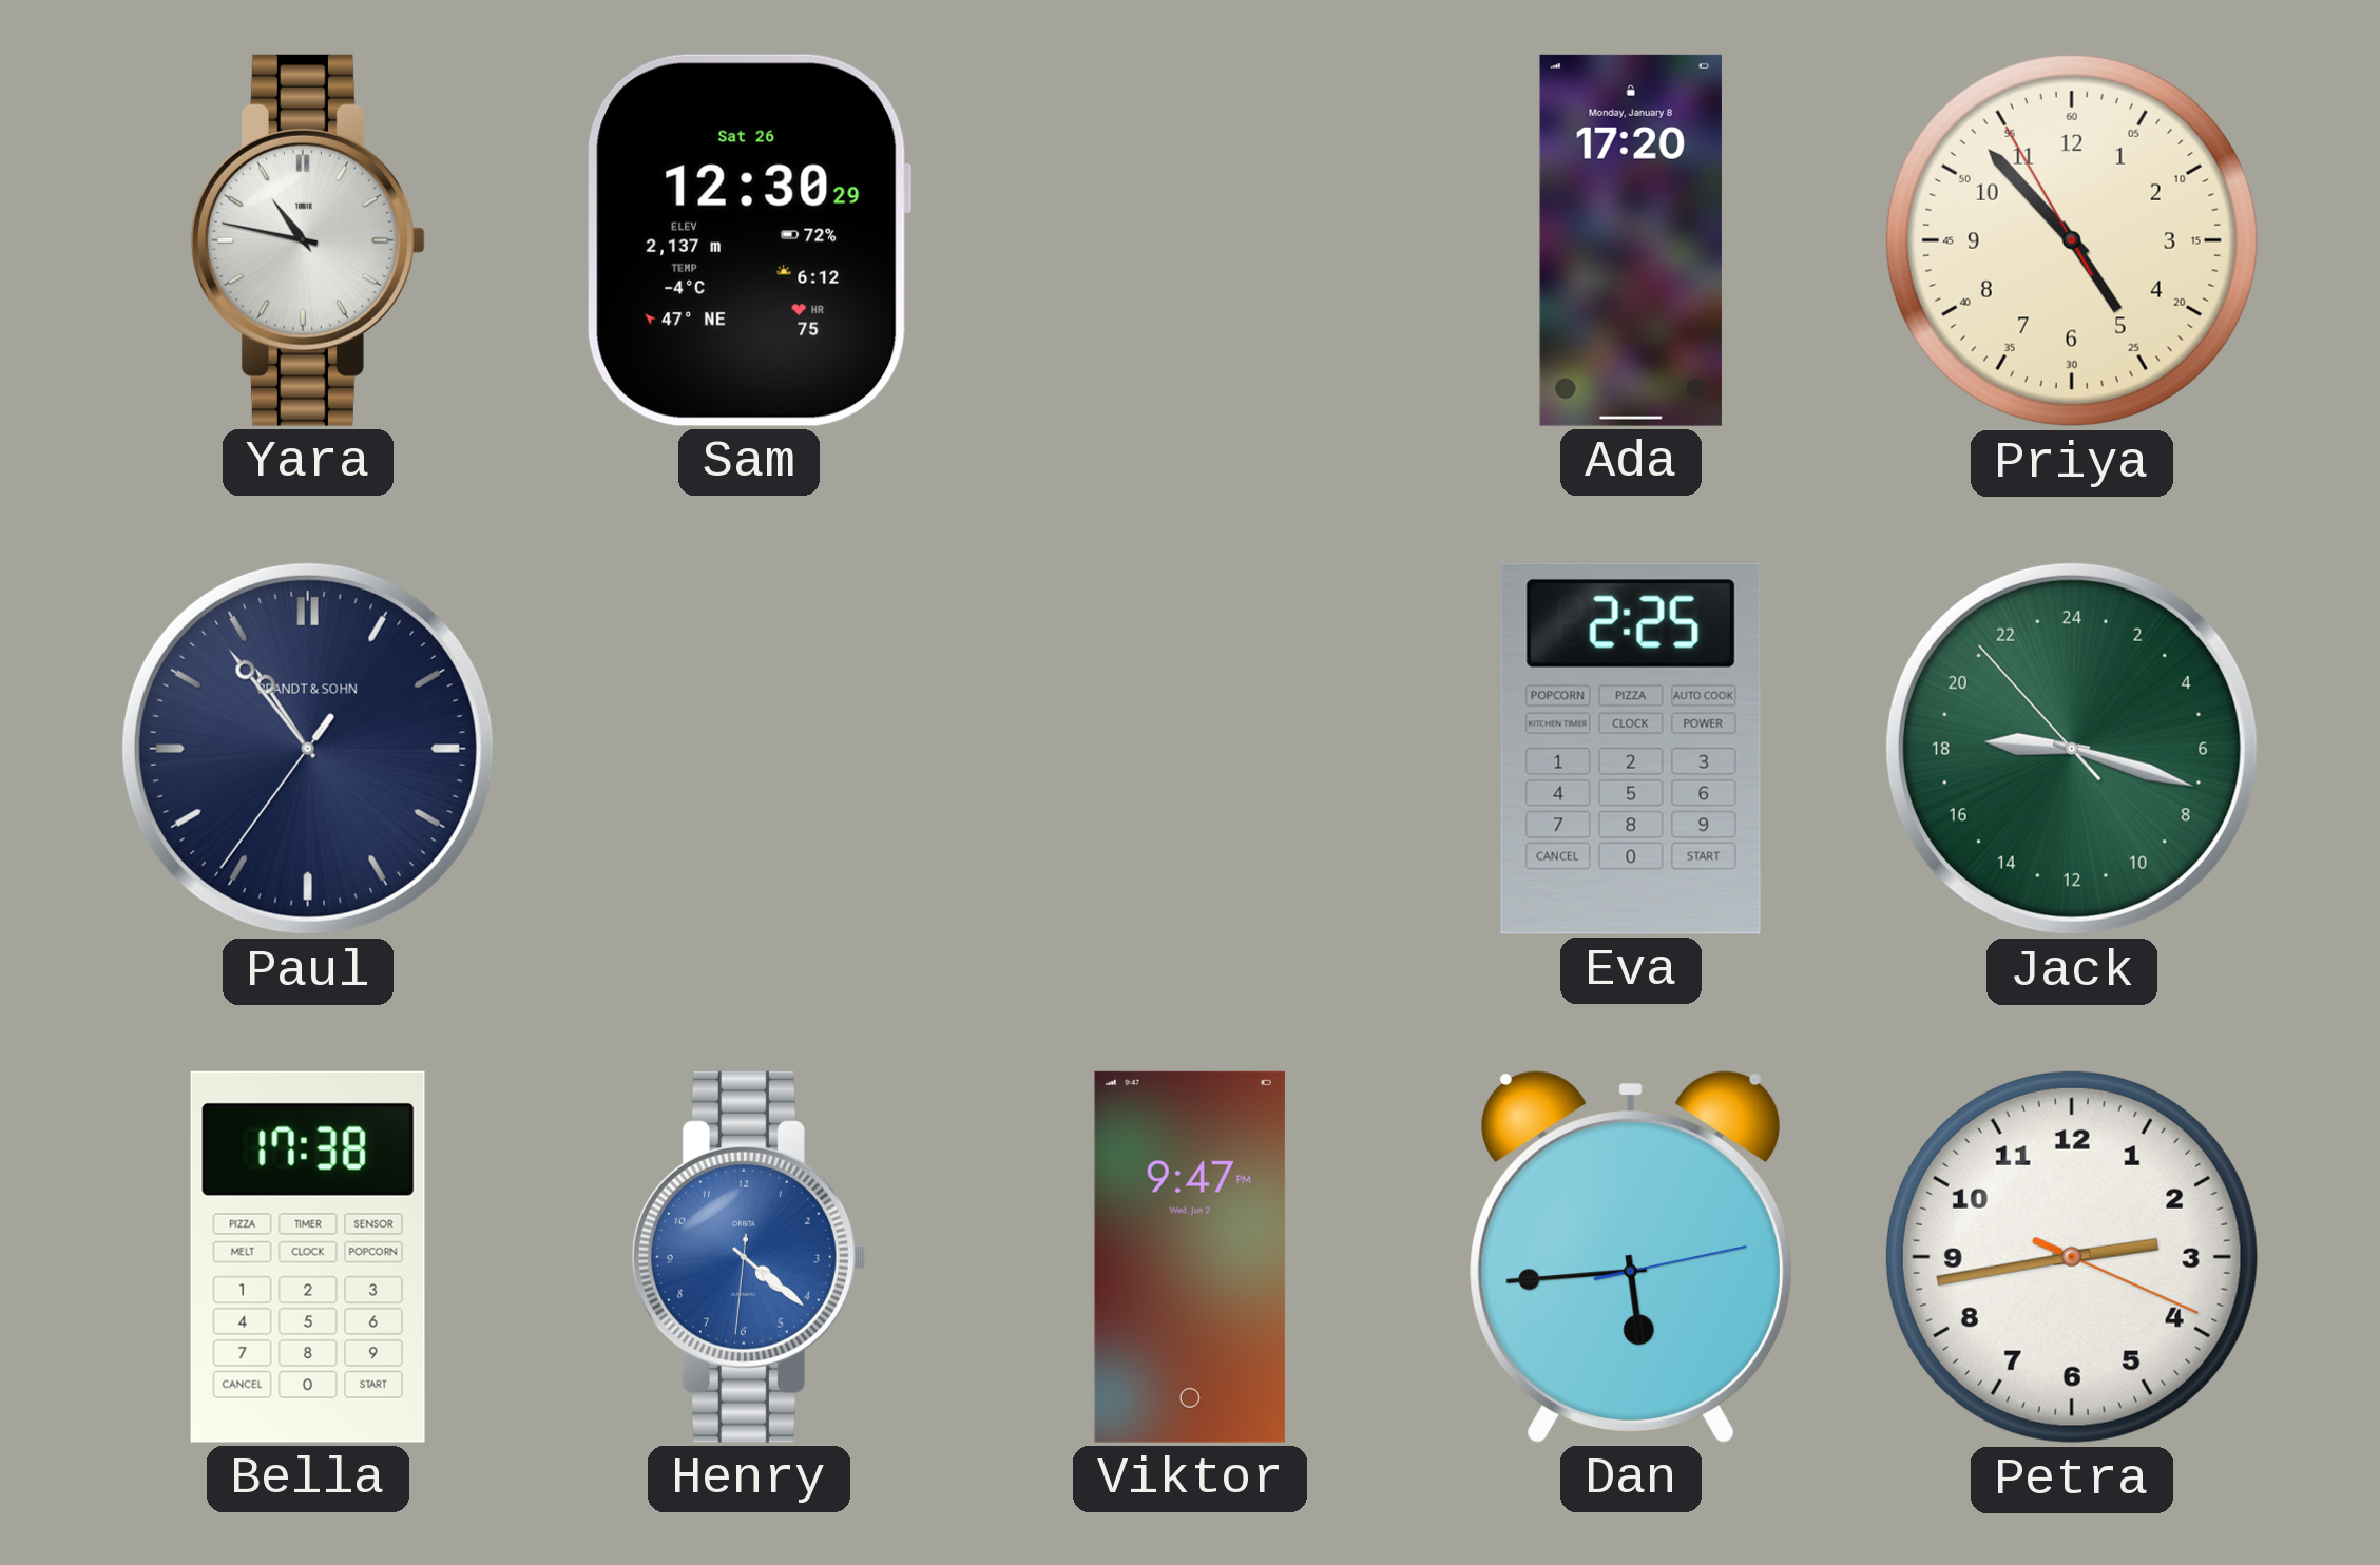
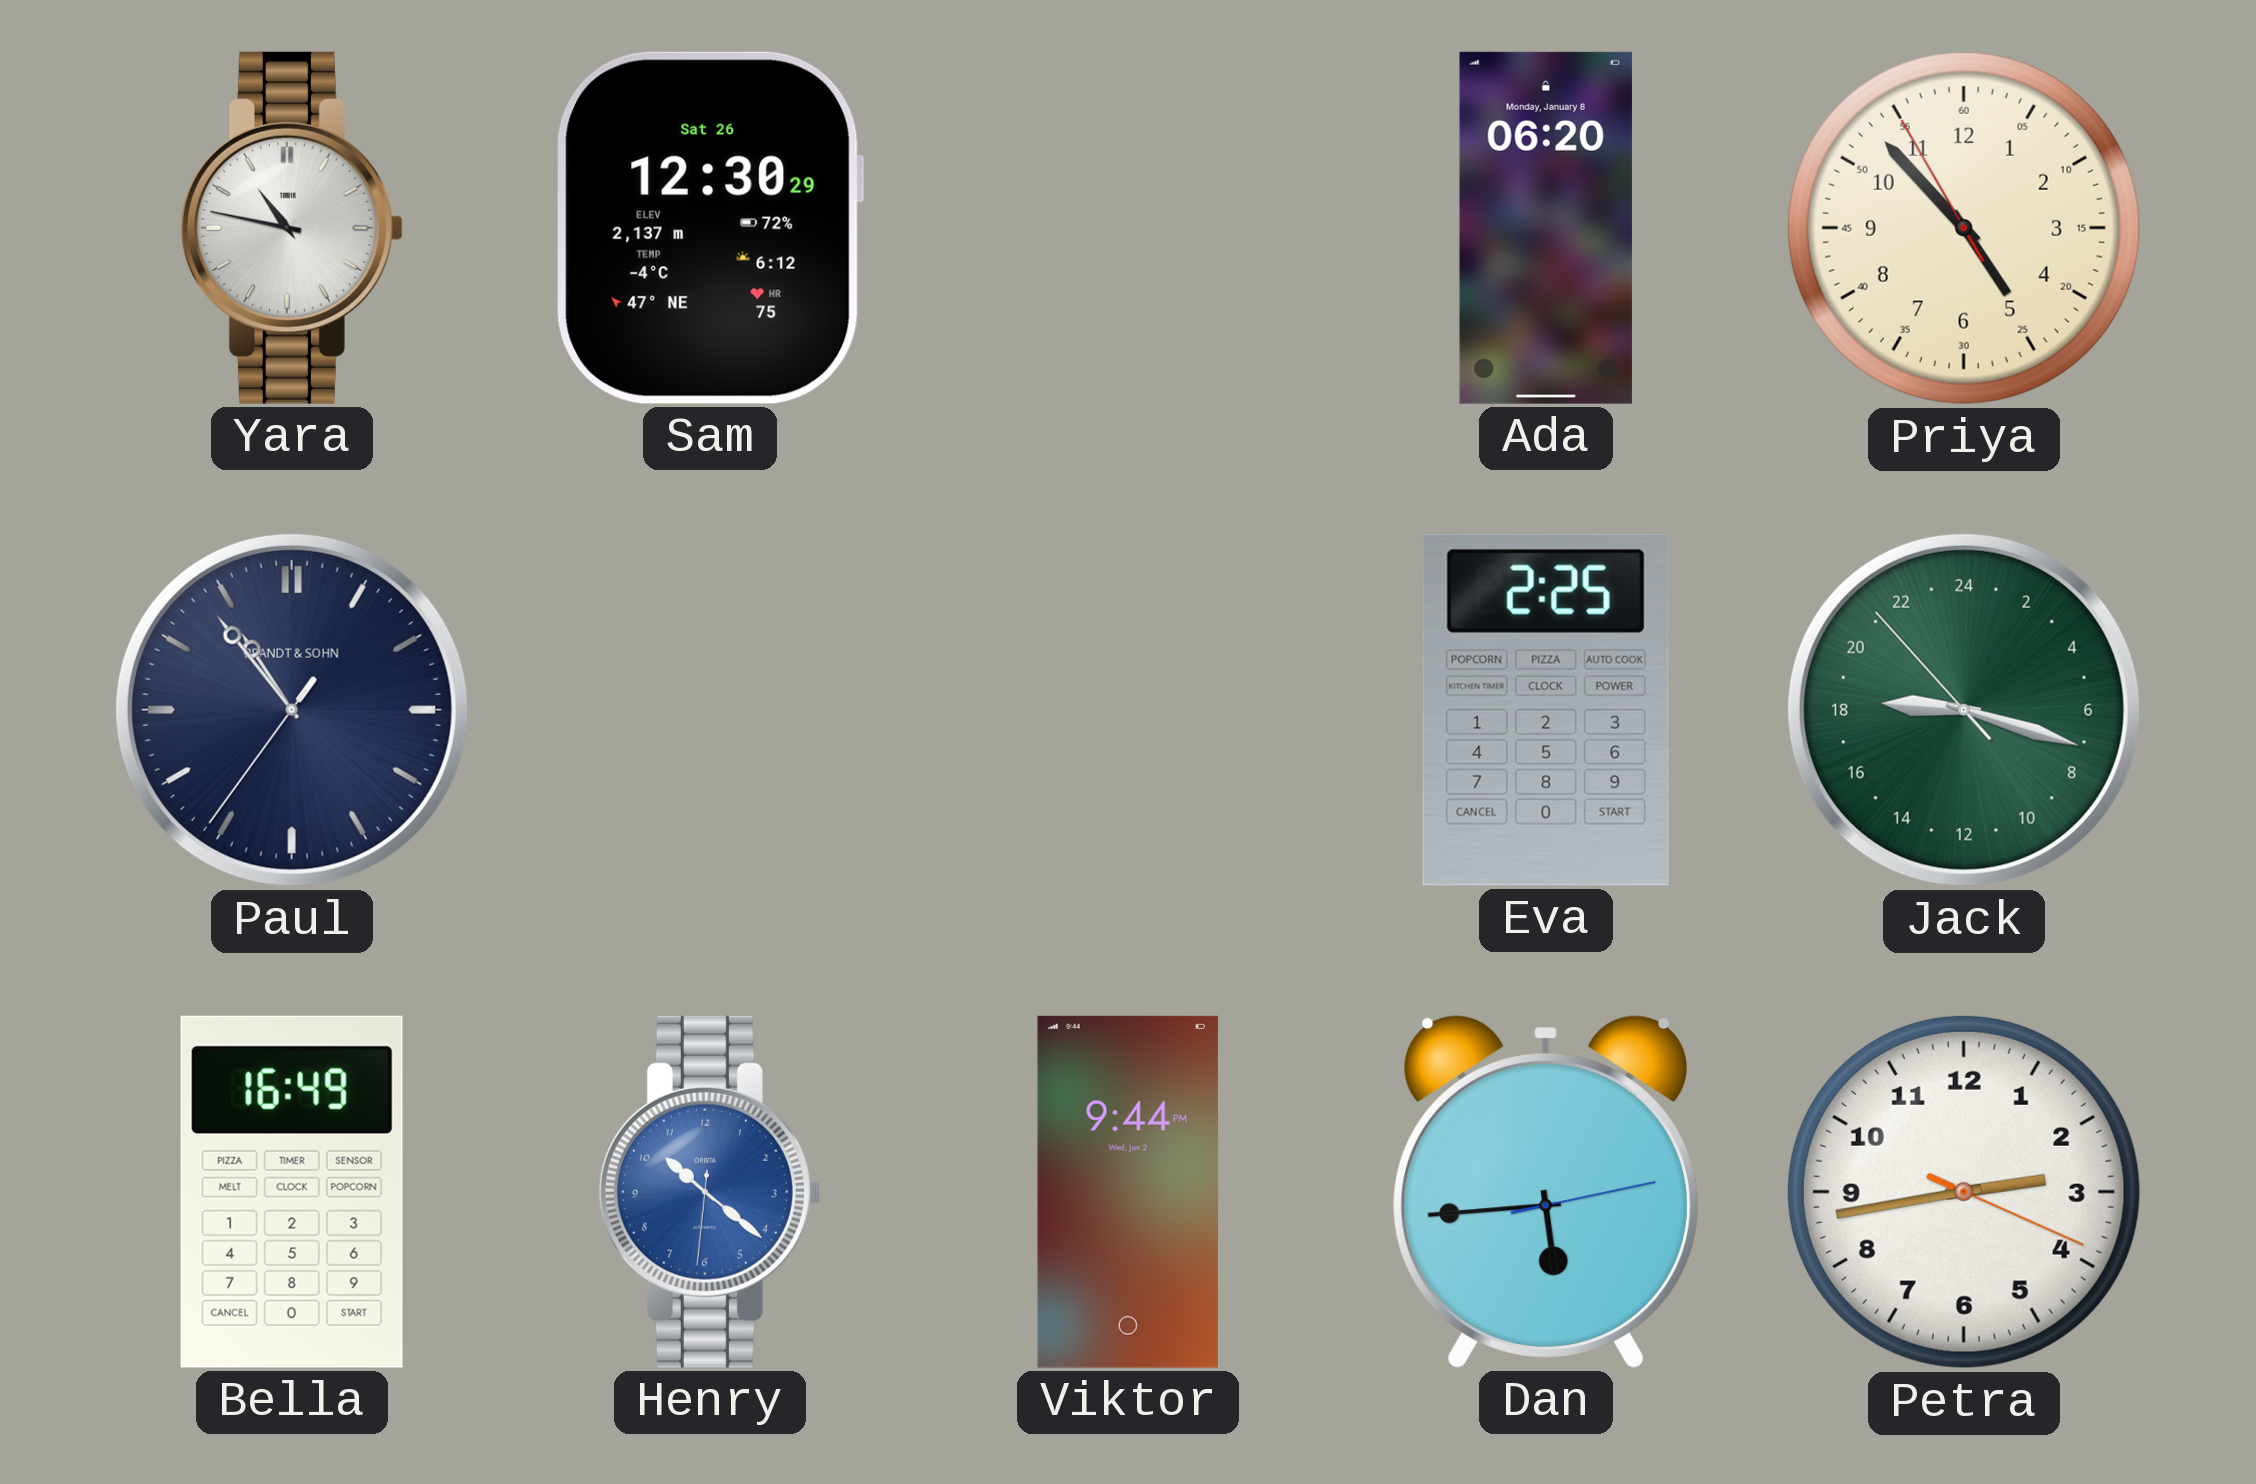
Ada: 17:20 -> 06:20
Bella: 17:38 -> 16:49
Henry: 4:21 -> 10:21
Viktor: 9:47 -> 9:44
